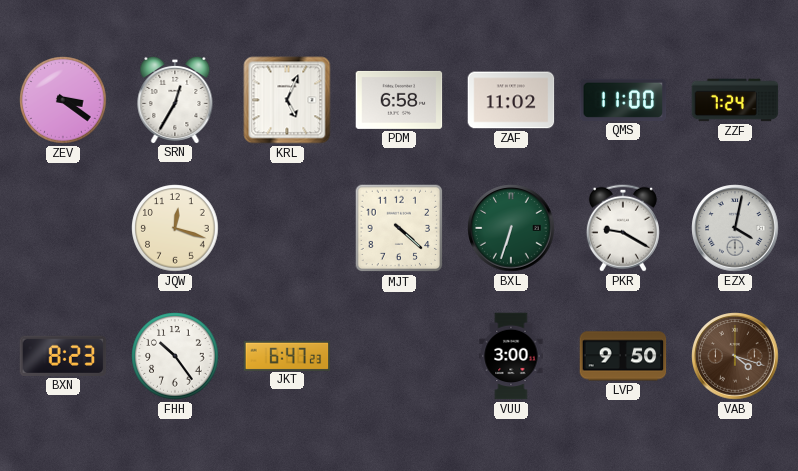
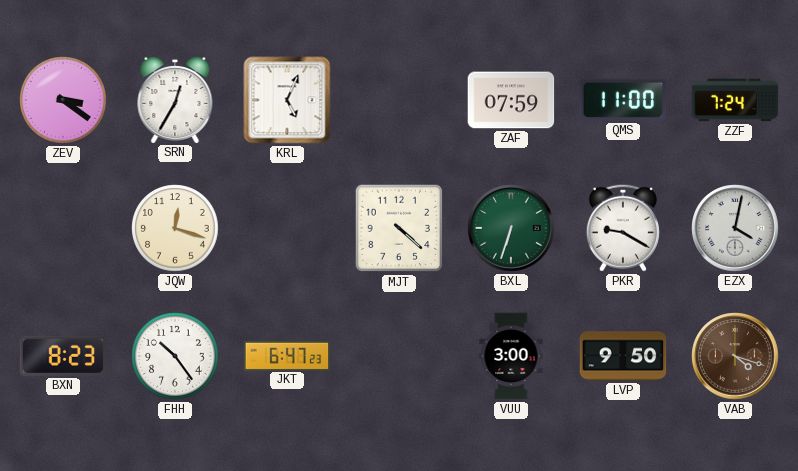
PDM: 6:58 -> none
ZAF: 11:02 -> 07:59
